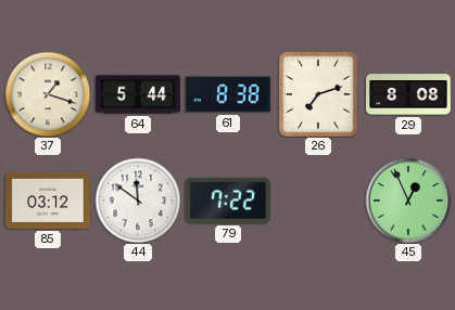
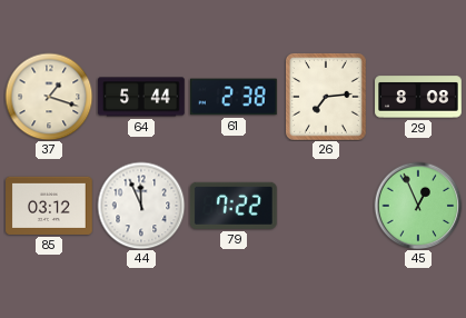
61: 8:38 -> 2:38
26: 7:12 -> 7:14
44: 11:51 -> 11:56
